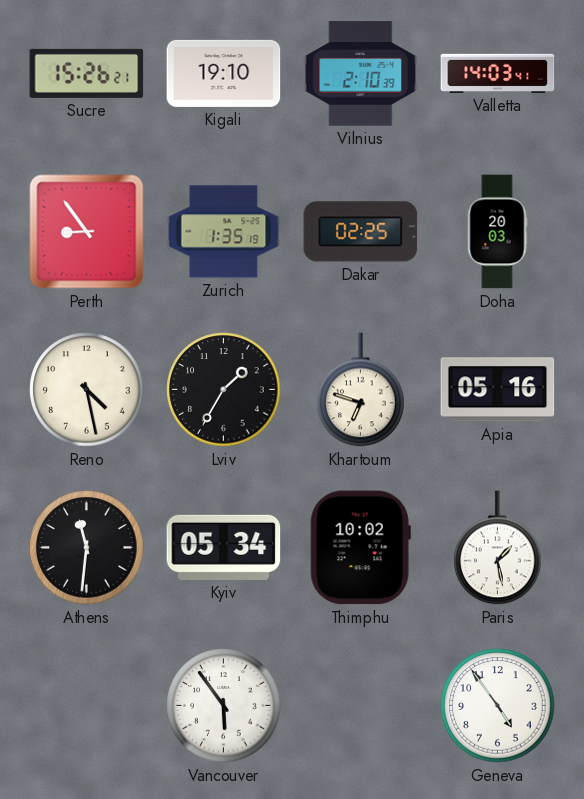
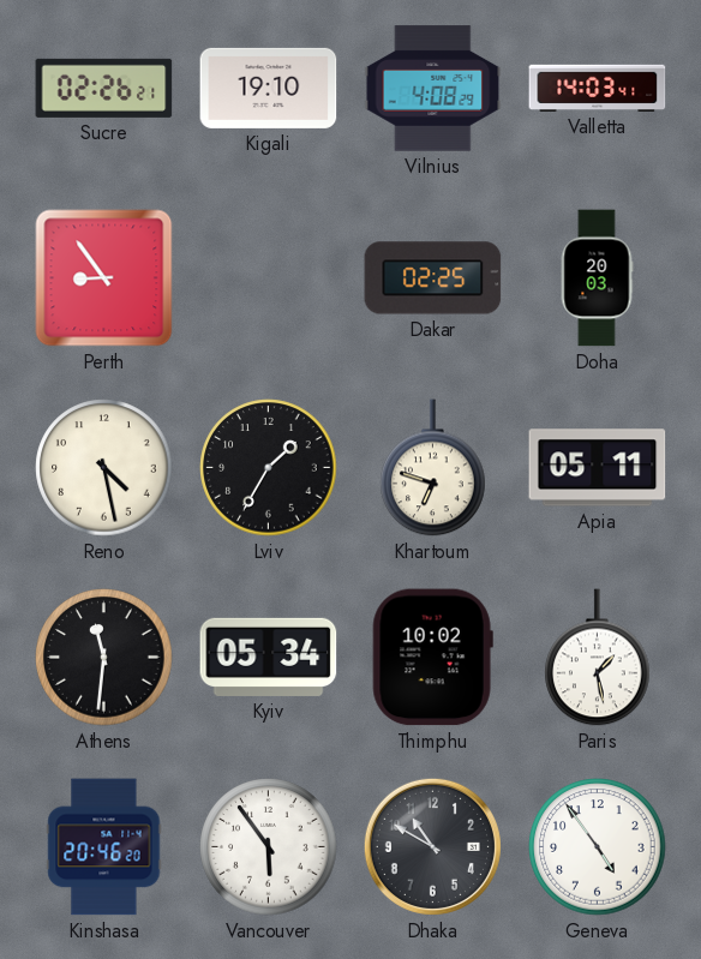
Sucre: 15:26 -> 02:26
Vilnius: 2:10 -> 4:08
Zurich: 1:35 -> none
Apia: 05:16 -> 05:11
Kinshasa: none -> 20:46
Dhaka: none -> 10:50
